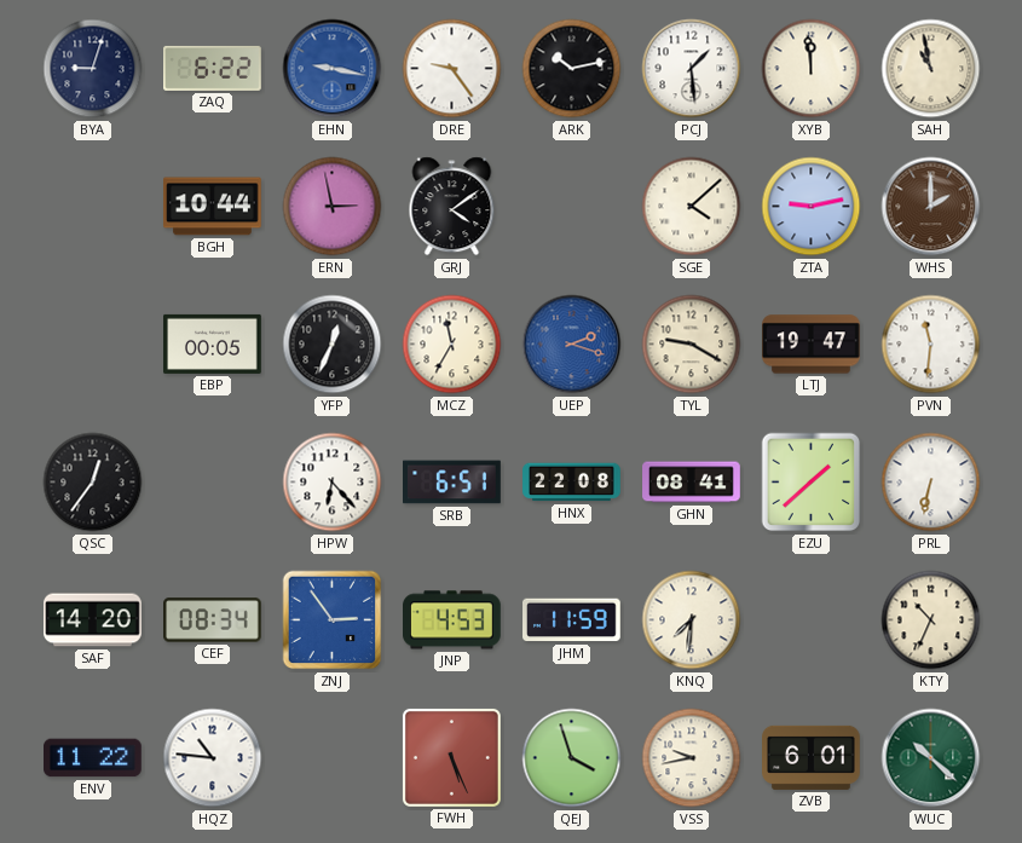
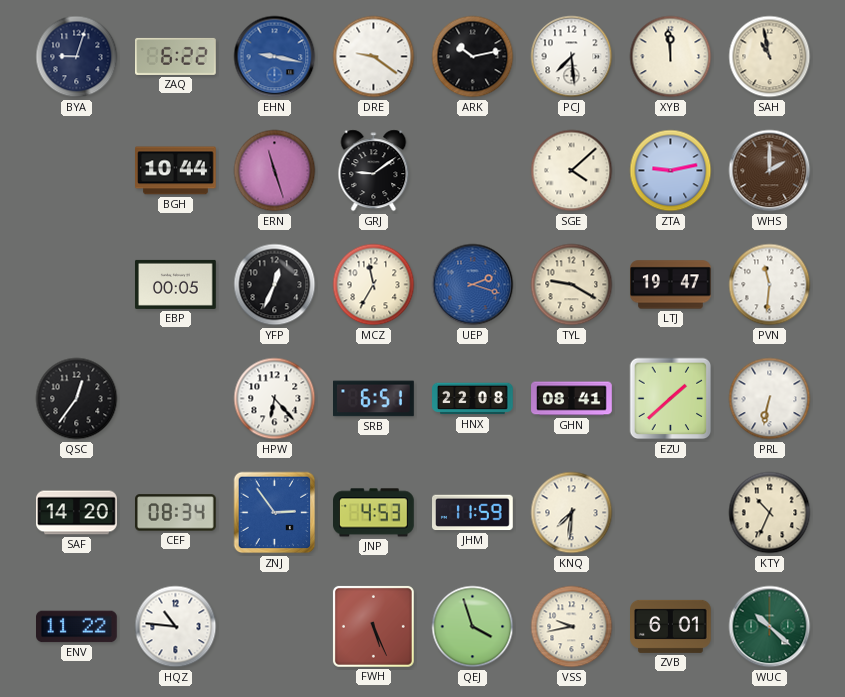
DRE: 9:24 -> 9:21
PCJ: 1:29 -> 7:29
ERN: 2:58 -> 11:27
GRJ: 4:09 -> 9:09
